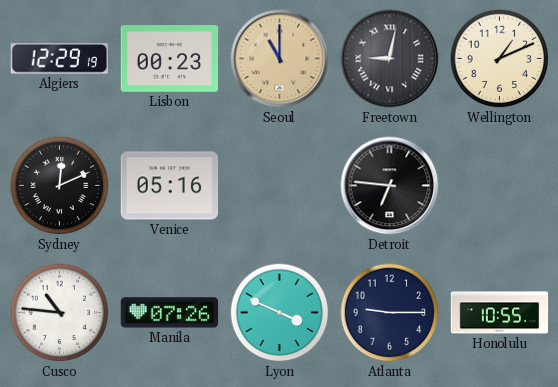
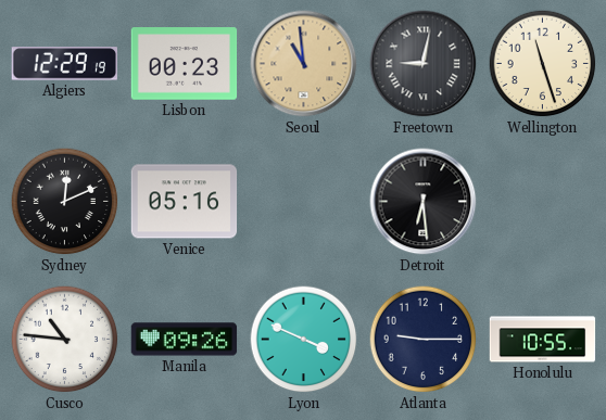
Seoul: 11:00 -> 10:59
Wellington: 1:11 -> 11:27
Detroit: 6:46 -> 6:29
Manila: 07:26 -> 09:26
